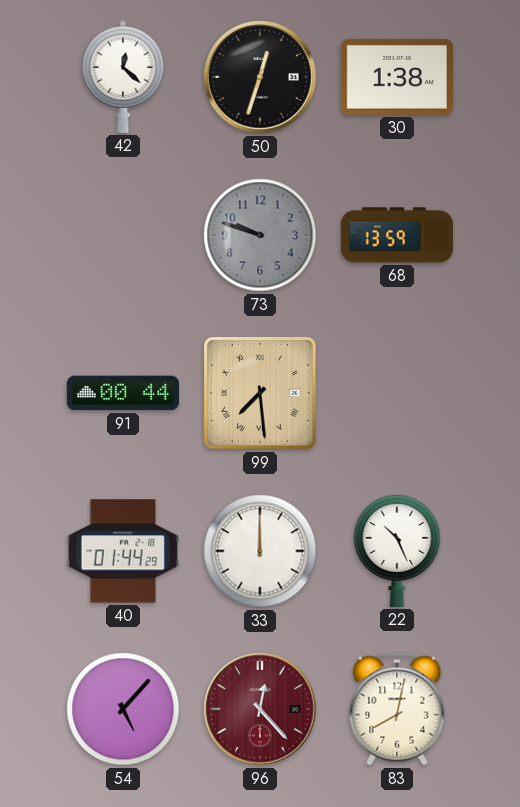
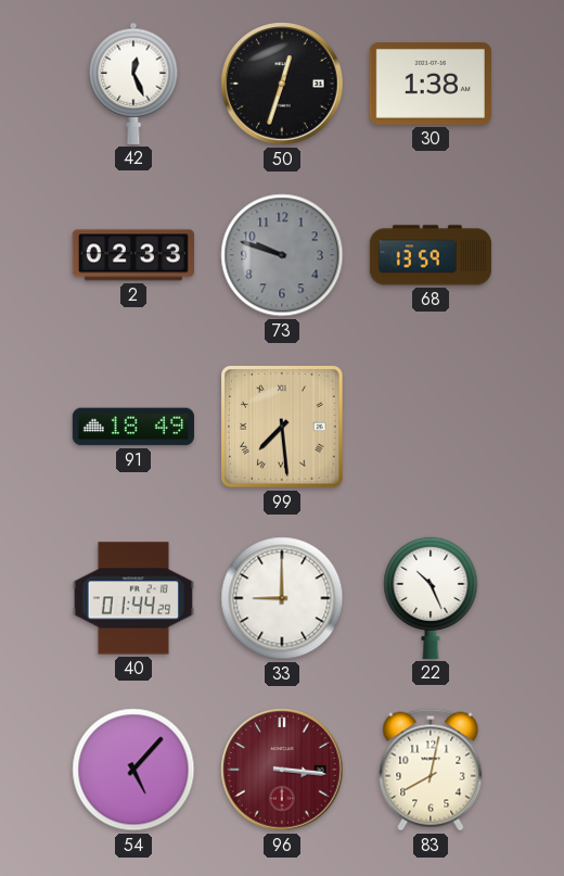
42: 12:22 -> 12:26
2: none -> 02:33
91: 00:44 -> 18:49
33: 12:00 -> 9:00
96: 12:23 -> 3:16
